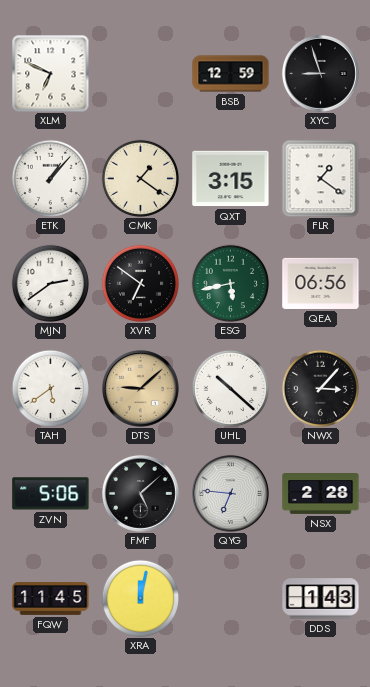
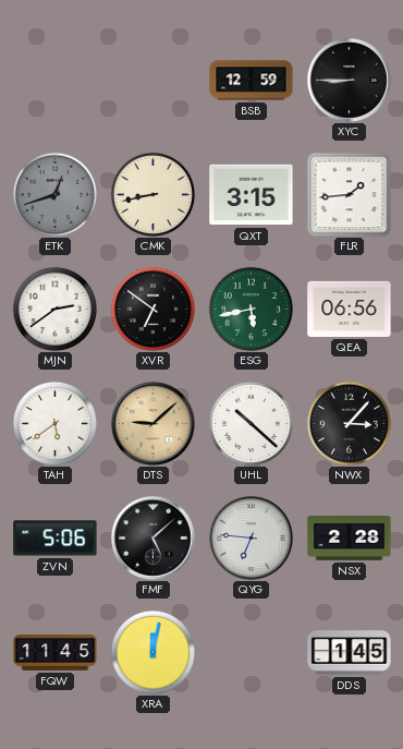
XLM: 6:49 -> none
XYC: 8:57 -> 8:45
ETK: 1:07 -> 12:42
ETK dial: white -> grey
CMK: 1:21 -> 8:43
FLR: 1:21 -> 1:44
DDS: 1:43 -> 1:45
